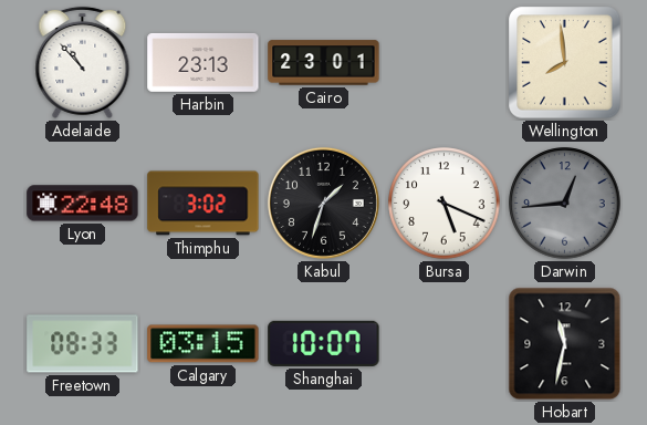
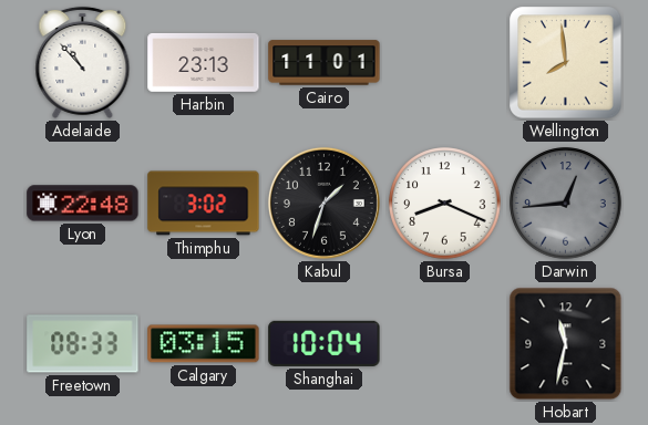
Cairo: 23:01 -> 11:01
Bursa: 5:19 -> 8:19
Shanghai: 10:07 -> 10:04
